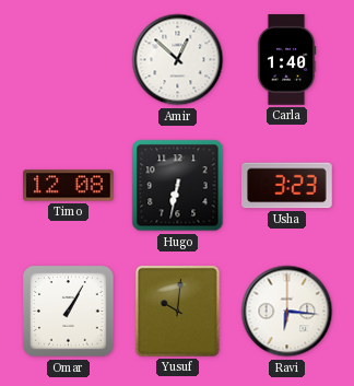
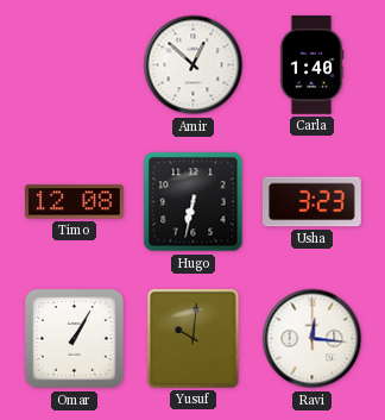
Ravi: 6:16 -> 12:16
